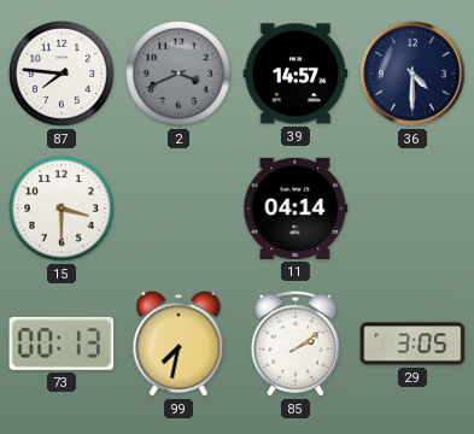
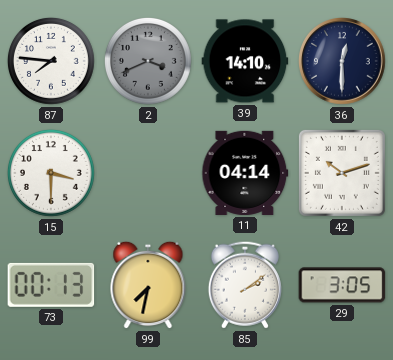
39: 14:57 -> 14:10
36: 4:30 -> 12:30
42: none -> 10:12
